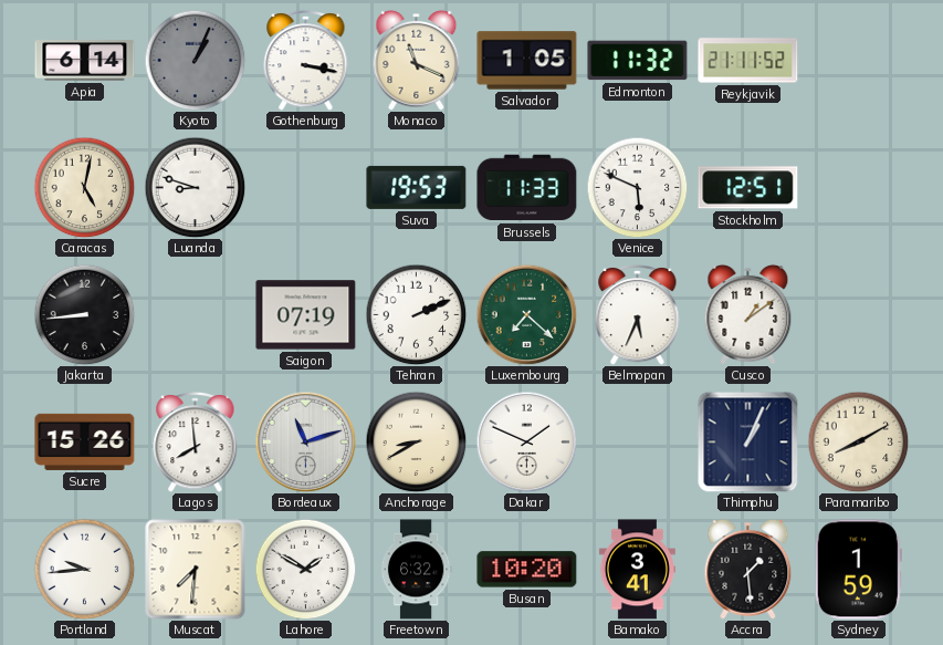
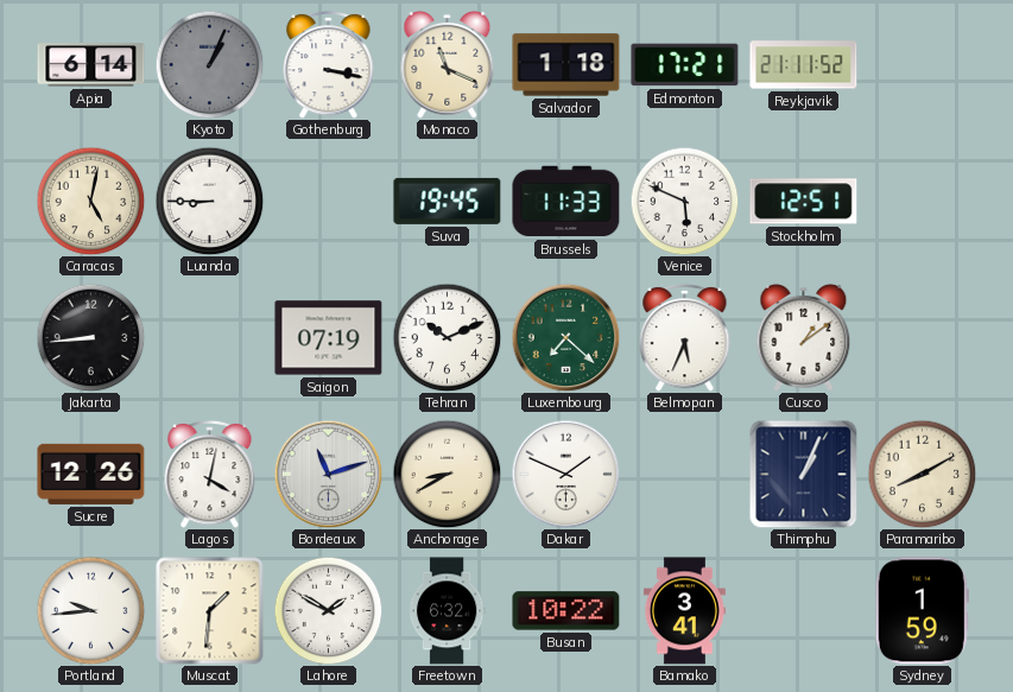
Salvador: 1:05 -> 1:18
Edmonton: 11:32 -> 17:21
Luanda: 8:48 -> 8:45
Suva: 19:53 -> 19:45
Tehran: 2:11 -> 10:11
Sucre: 15:26 -> 12:26
Lagos: 7:59 -> 4:02
Muscat: 7:31 -> 1:31
Busan: 10:20 -> 10:22
Accra: 1:29 -> none
